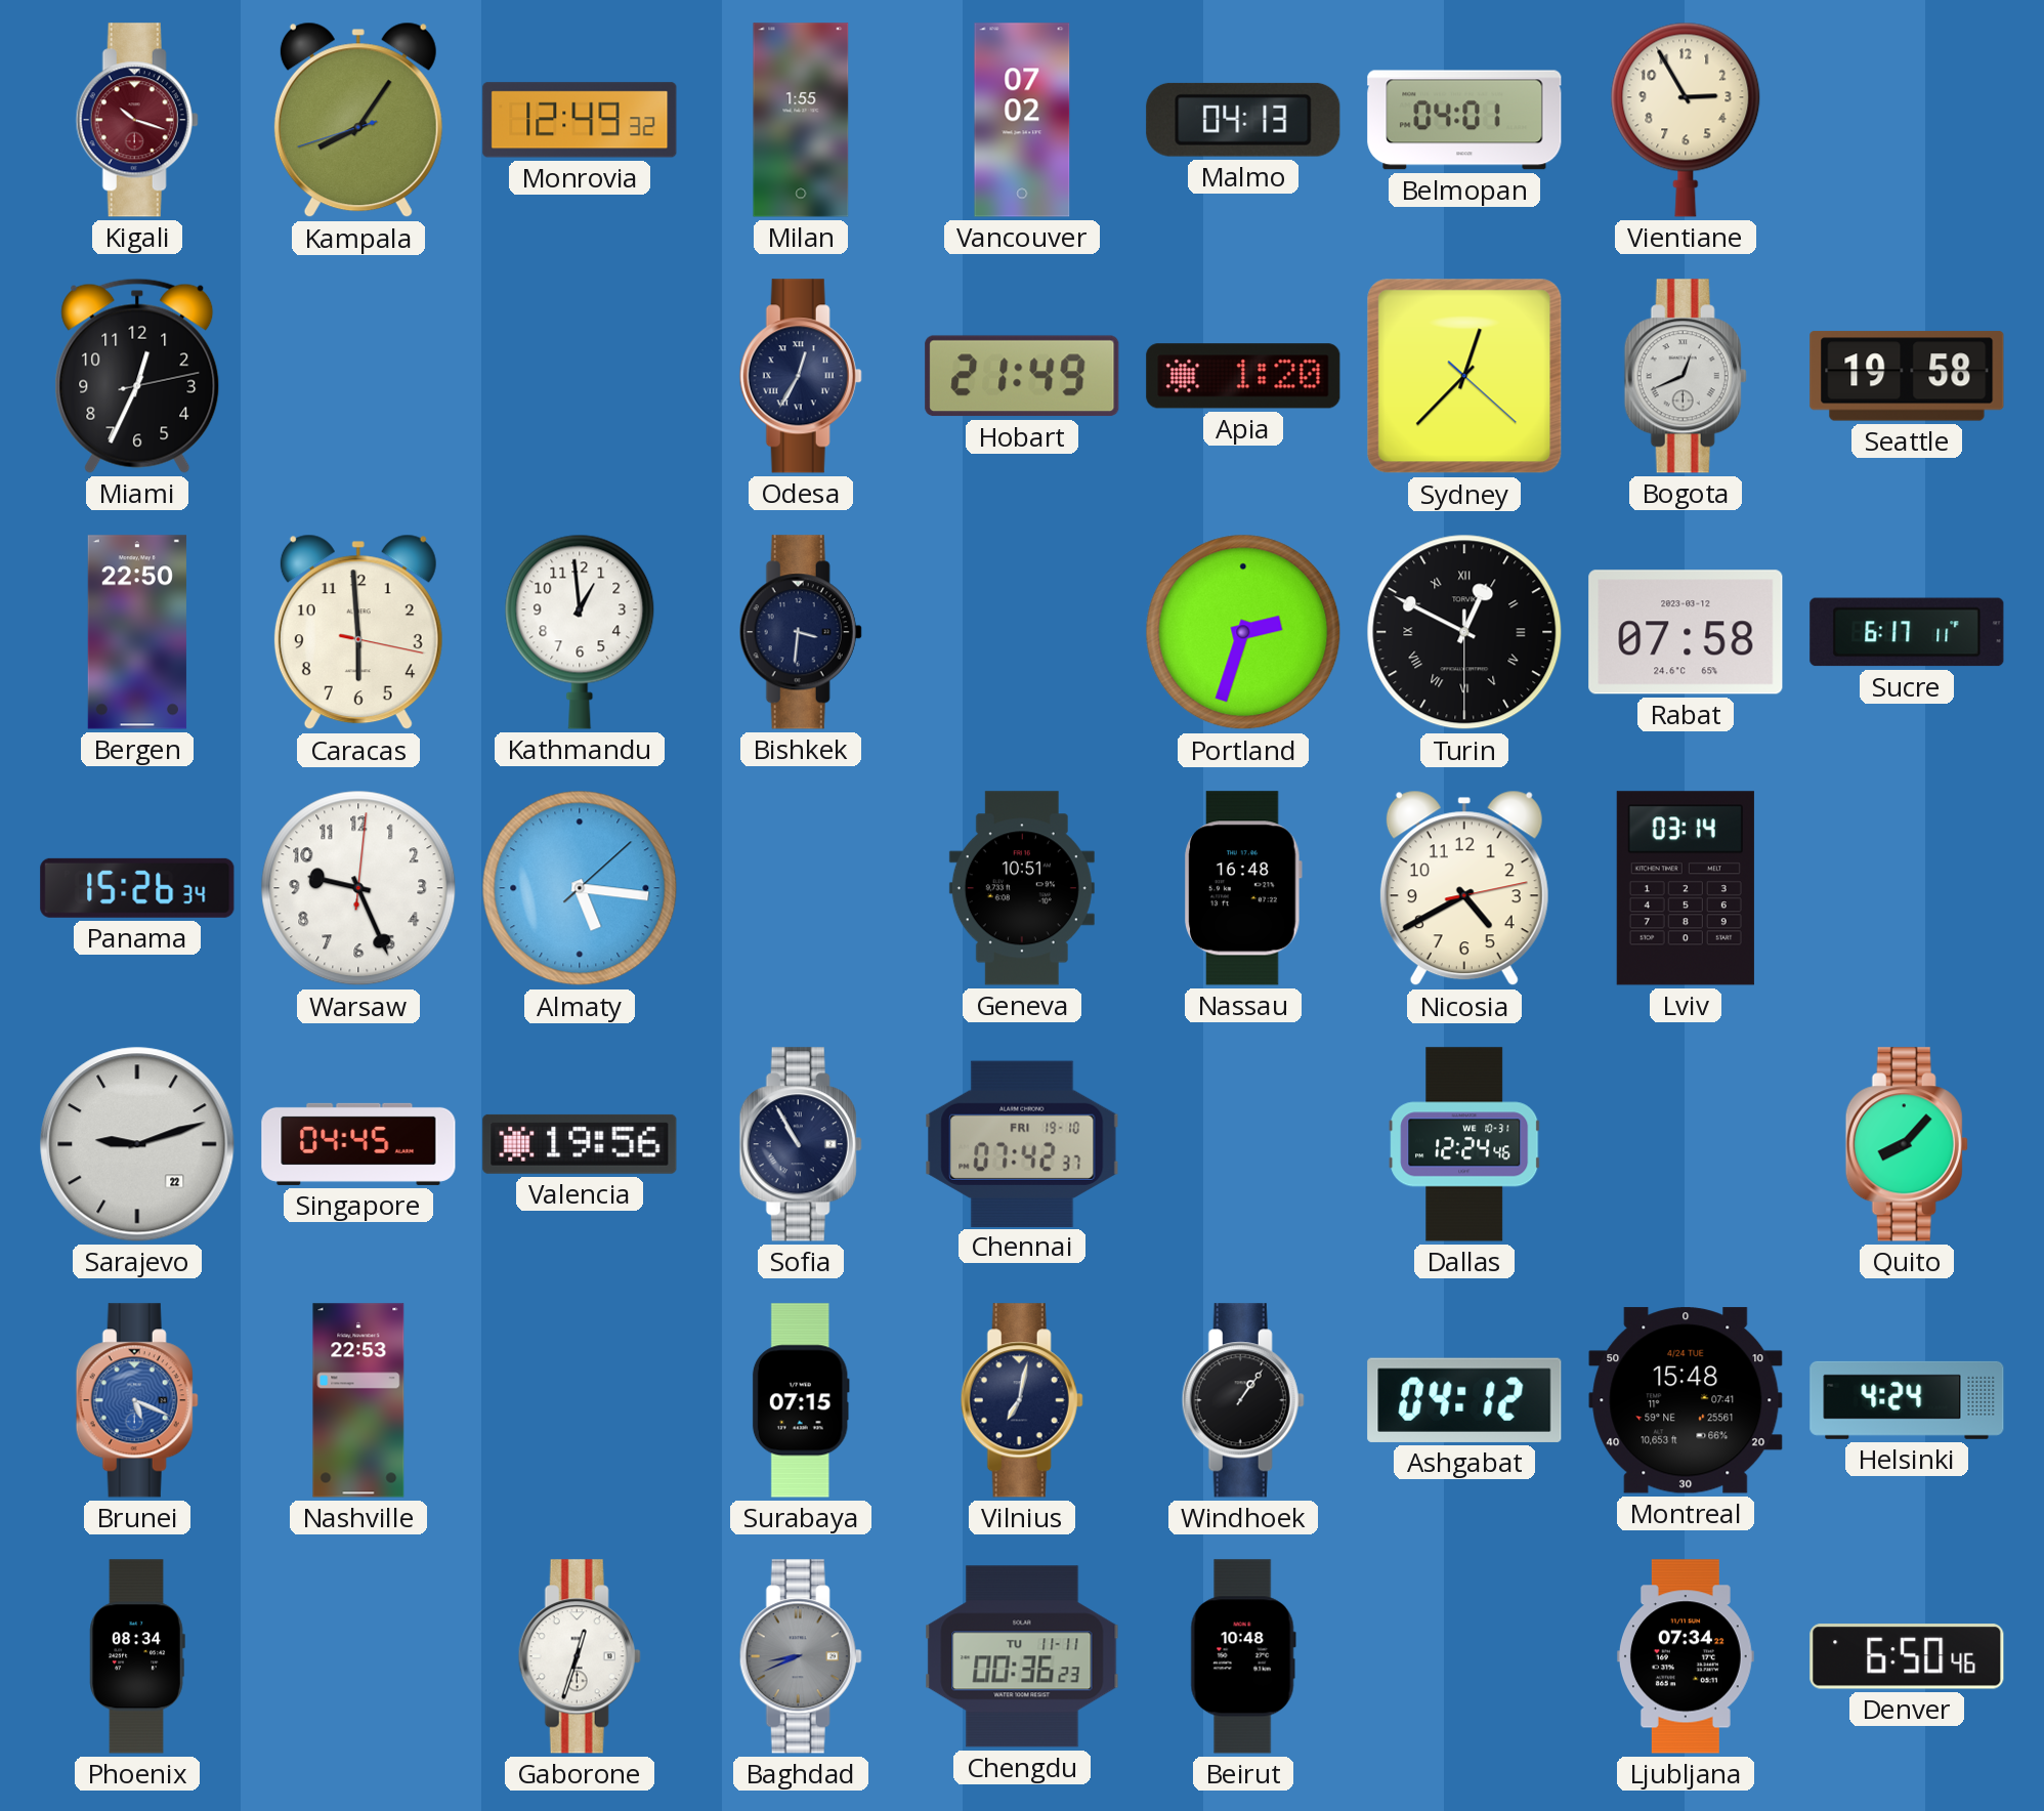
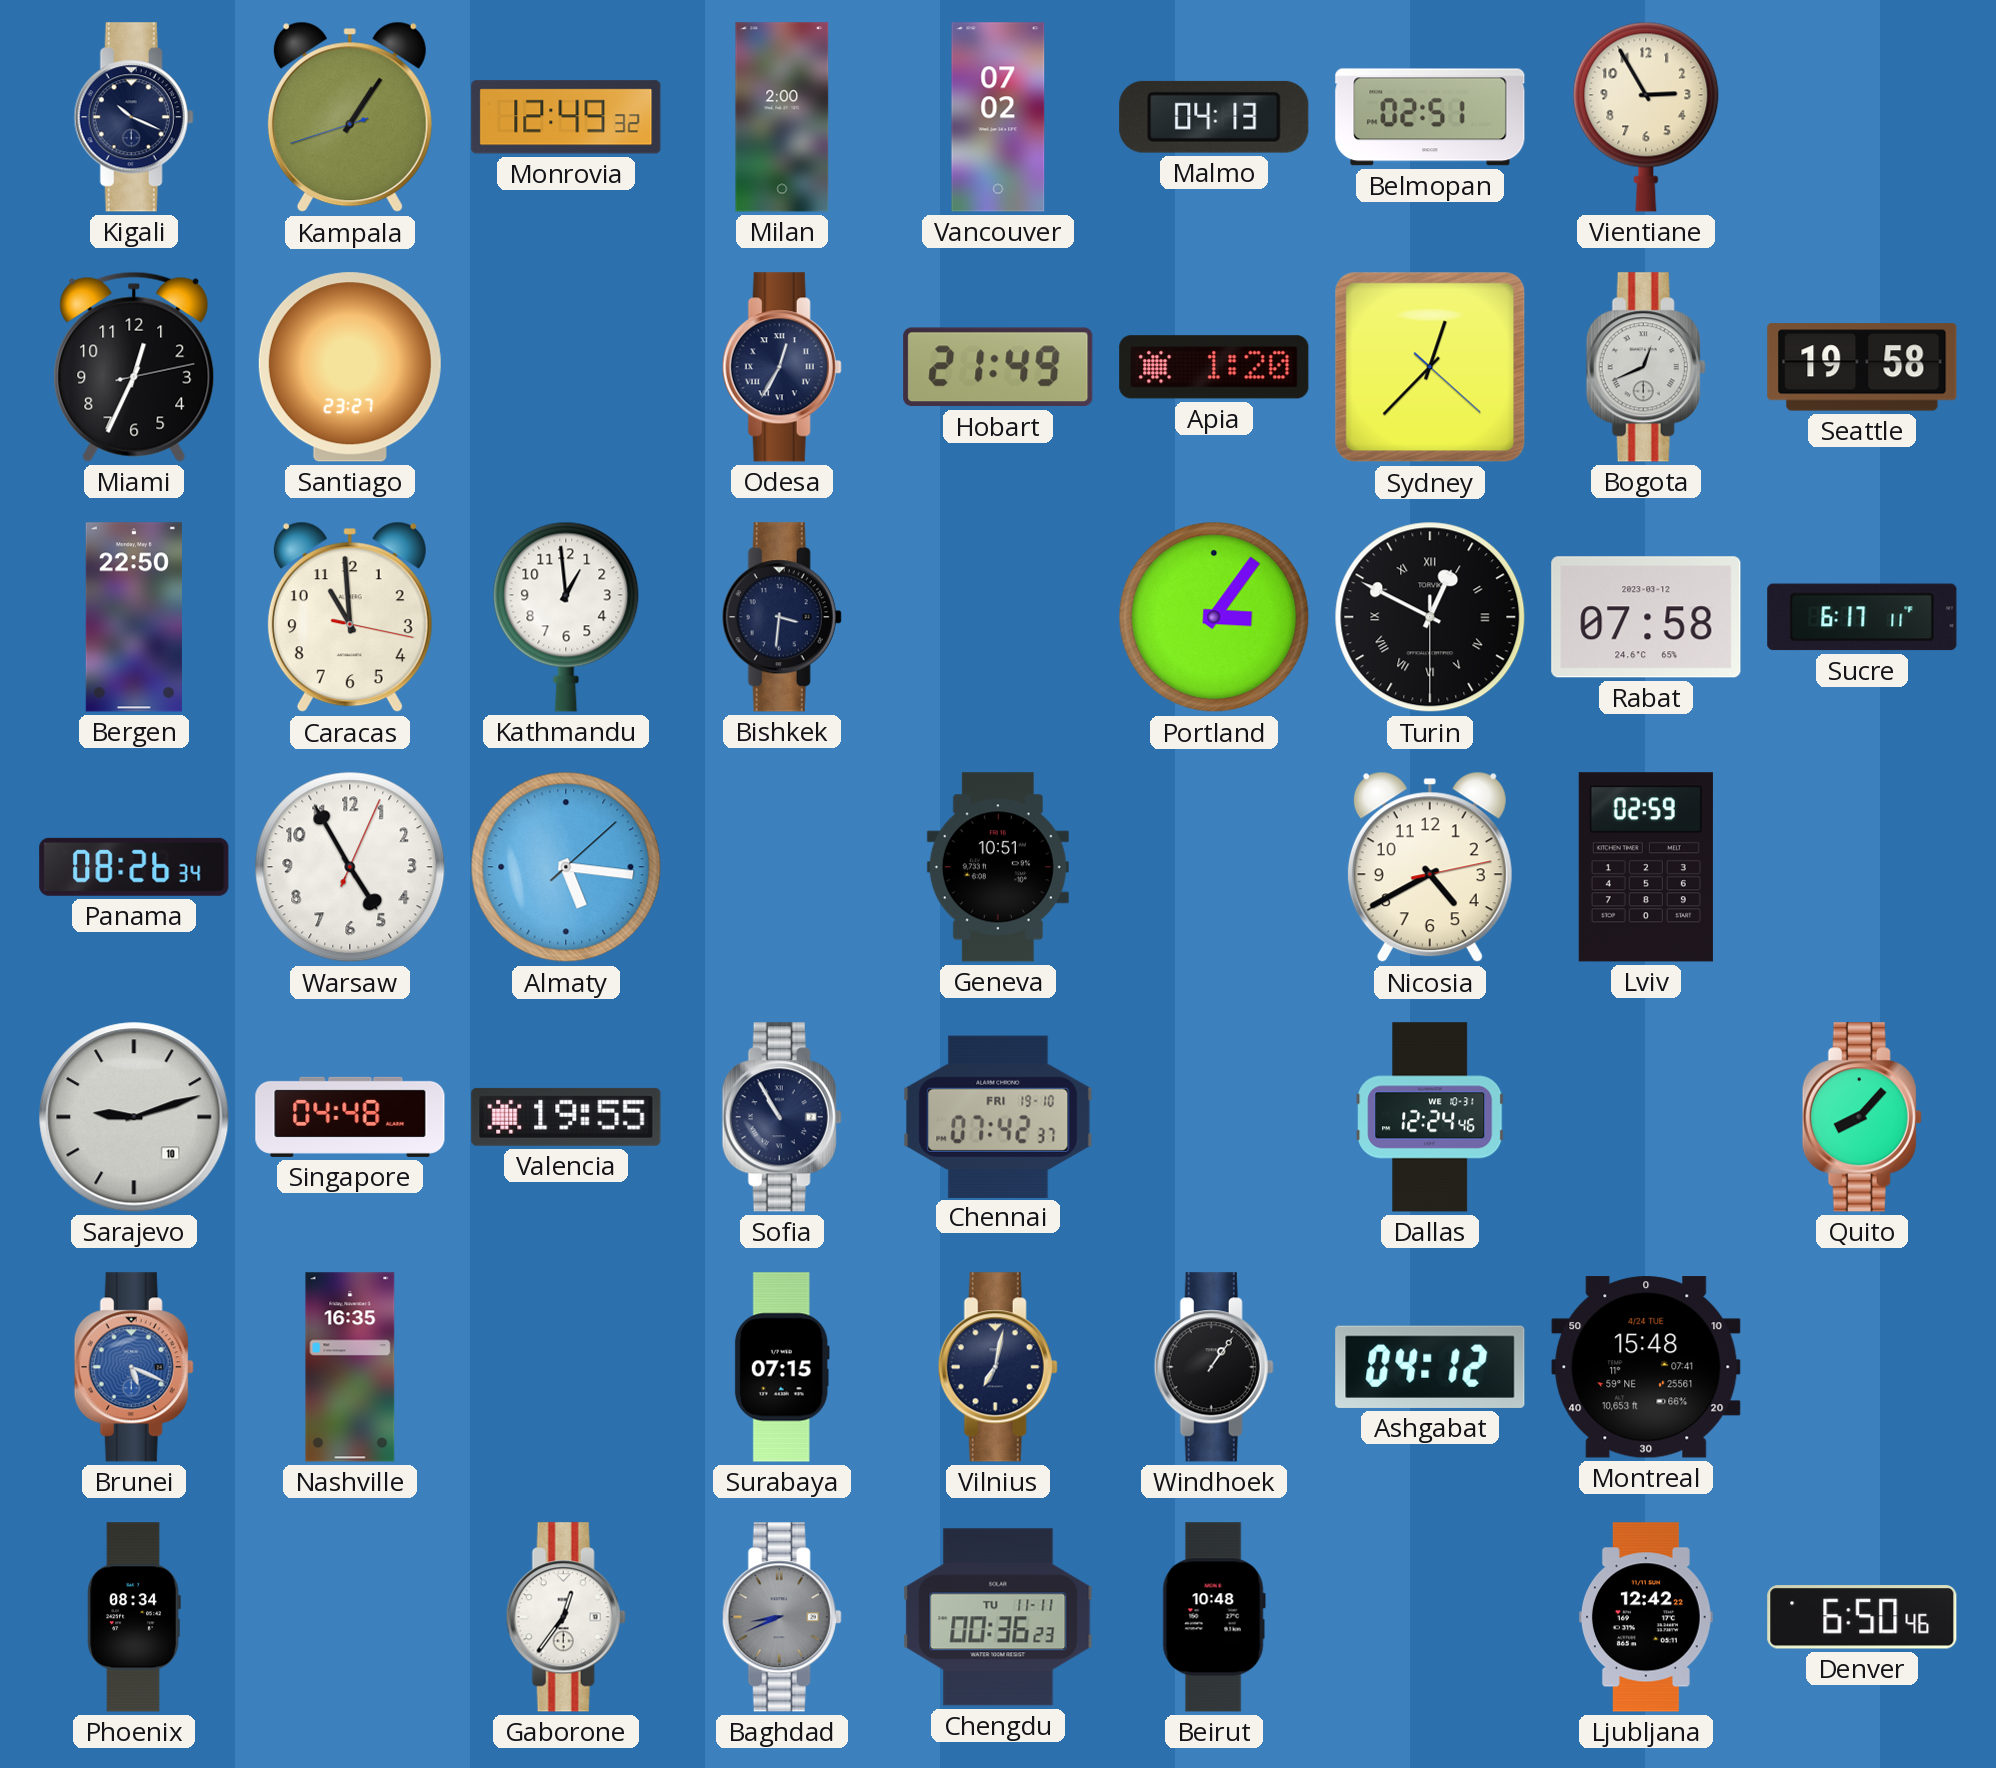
Kigali: 10:18 -> 10:19
Kigali dial: burgundy -> navy
Kampala: 8:05 -> 1:05
Milan: 1:55 -> 2:00
Belmopan: 04:01 -> 02:51
Santiago: none -> 23:27
Caracas: 5:59 -> 10:59
Portland: 2:33 -> 3:06
Panama: 15:26 -> 08:26
Warsaw: 9:26 -> 4:55
Nassau: 16:48 -> none
Lviv: 03:14 -> 02:59
Sarajevo date: 22 -> 10
Singapore: 04:45 -> 04:48
Valencia: 19:56 -> 19:55
Nashville: 22:53 -> 16:35
Helsinki: 4:24 -> none
Gaborone: 12:33 -> 12:36
Ljubljana: 07:34 -> 12:42
